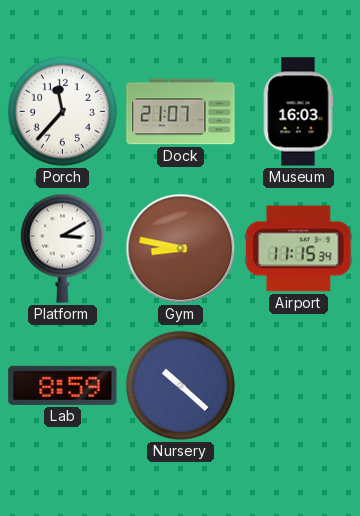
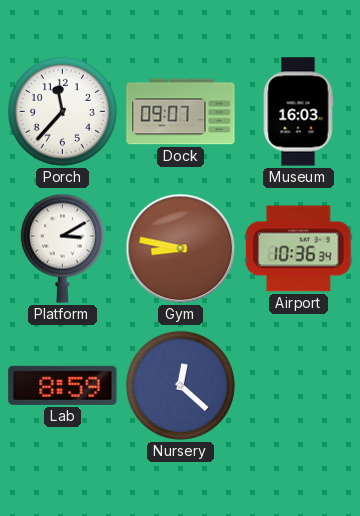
Dock: 21:07 -> 09:07
Airport: 11:15 -> 10:36
Nursery: 10:22 -> 12:22
